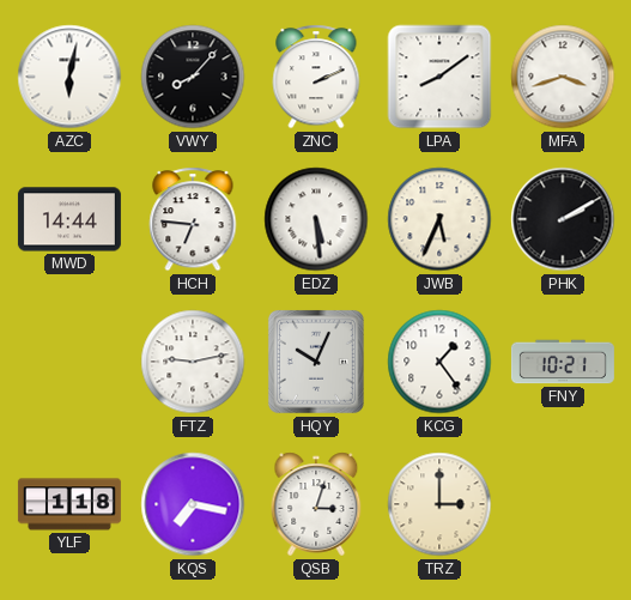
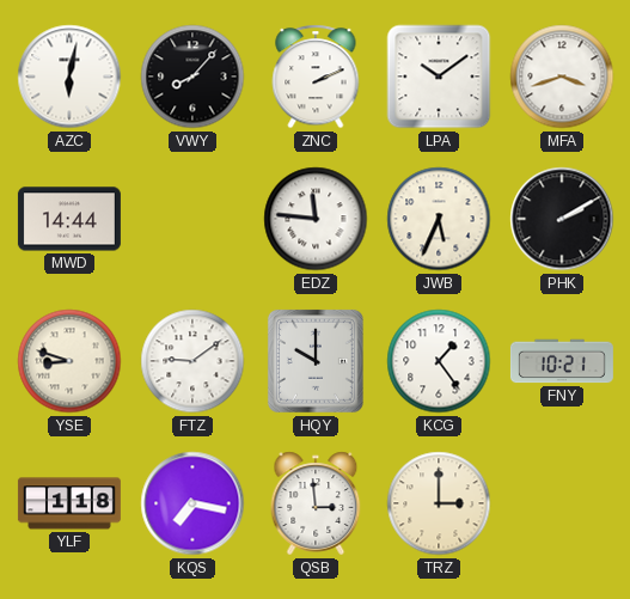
LPA: 8:09 -> 10:09
HCH: 6:46 -> none
EDZ: 5:29 -> 11:46
YSE: none -> 8:48
FTZ: 9:13 -> 9:09
HQY: 10:04 -> 10:00
QSB: 3:03 -> 2:59
